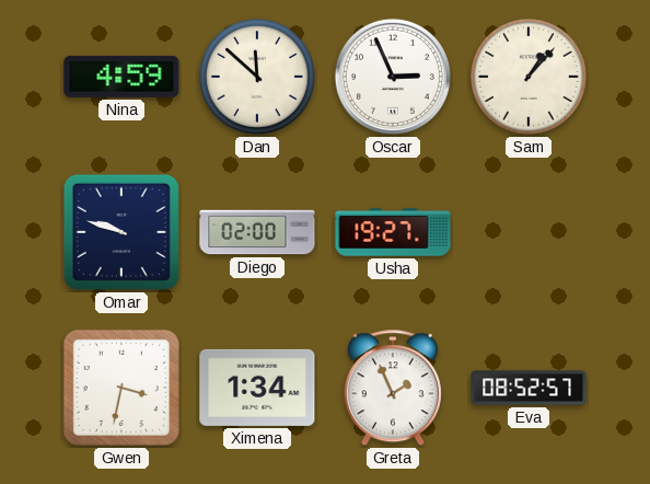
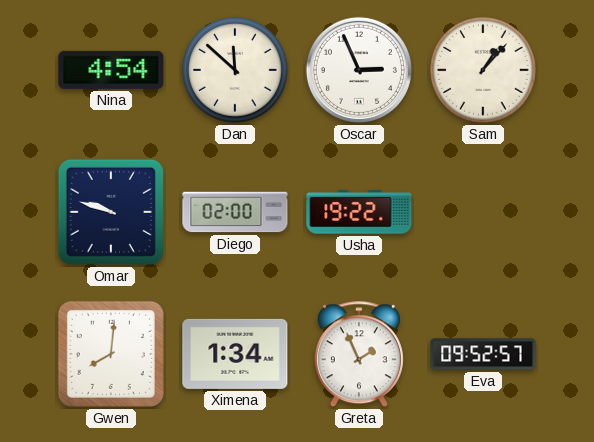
Nina: 4:59 -> 4:54
Usha: 19:27 -> 19:22
Gwen: 3:32 -> 8:01
Eva: 08:52 -> 09:52
